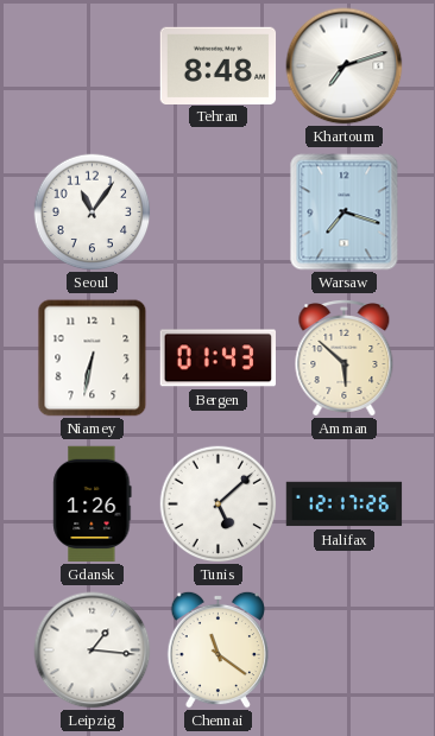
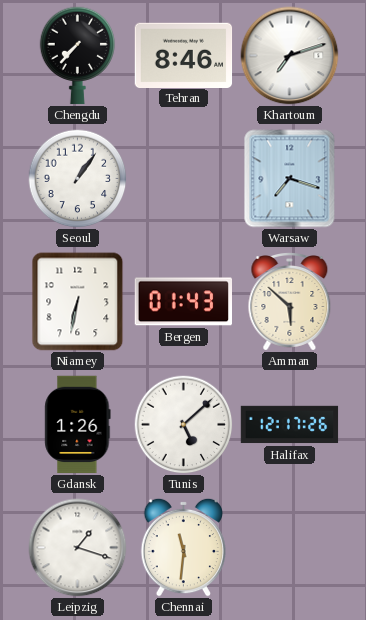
Chengdu: none -> 7:37
Tehran: 8:48 -> 8:46
Seoul: 11:06 -> 1:06
Leipzig: 1:16 -> 1:18
Chennai: 11:21 -> 11:31
